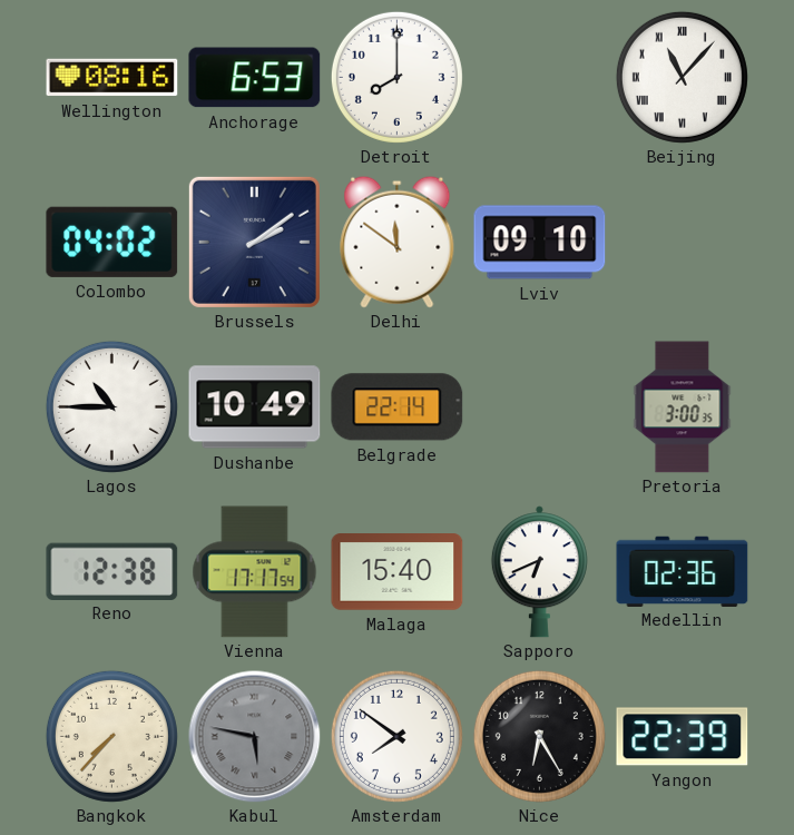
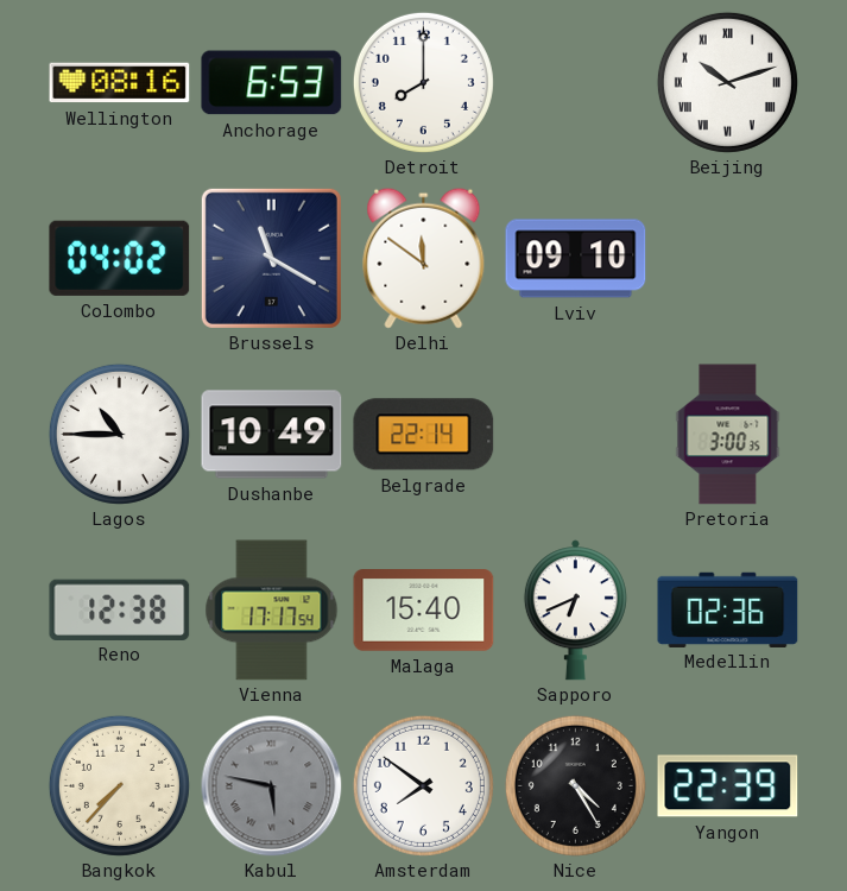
Beijing: 11:07 -> 10:12
Brussels: 2:09 -> 11:20
Nice: 6:25 -> 4:25
